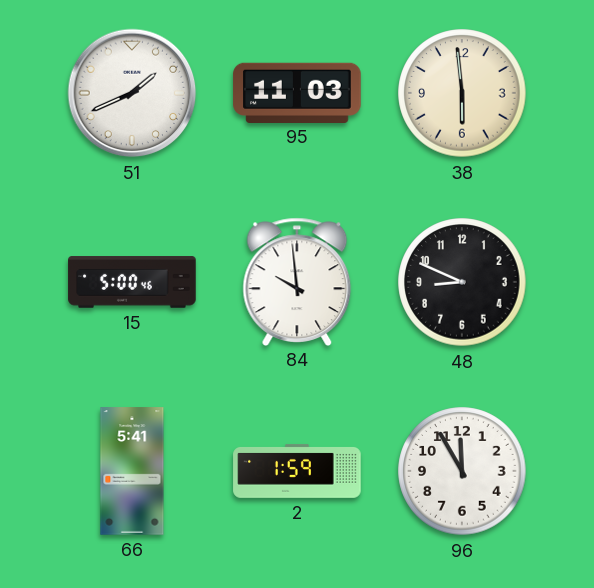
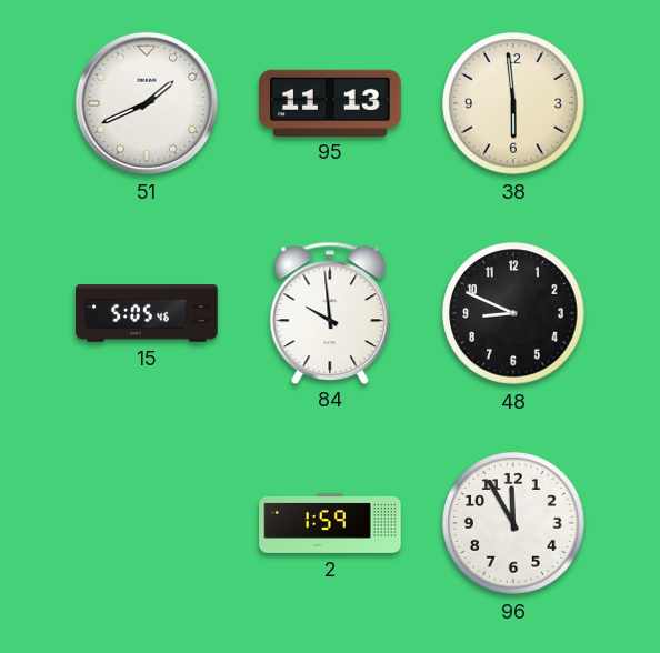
95: 11:03 -> 11:13
15: 5:00 -> 5:05
66: 5:41 -> none
